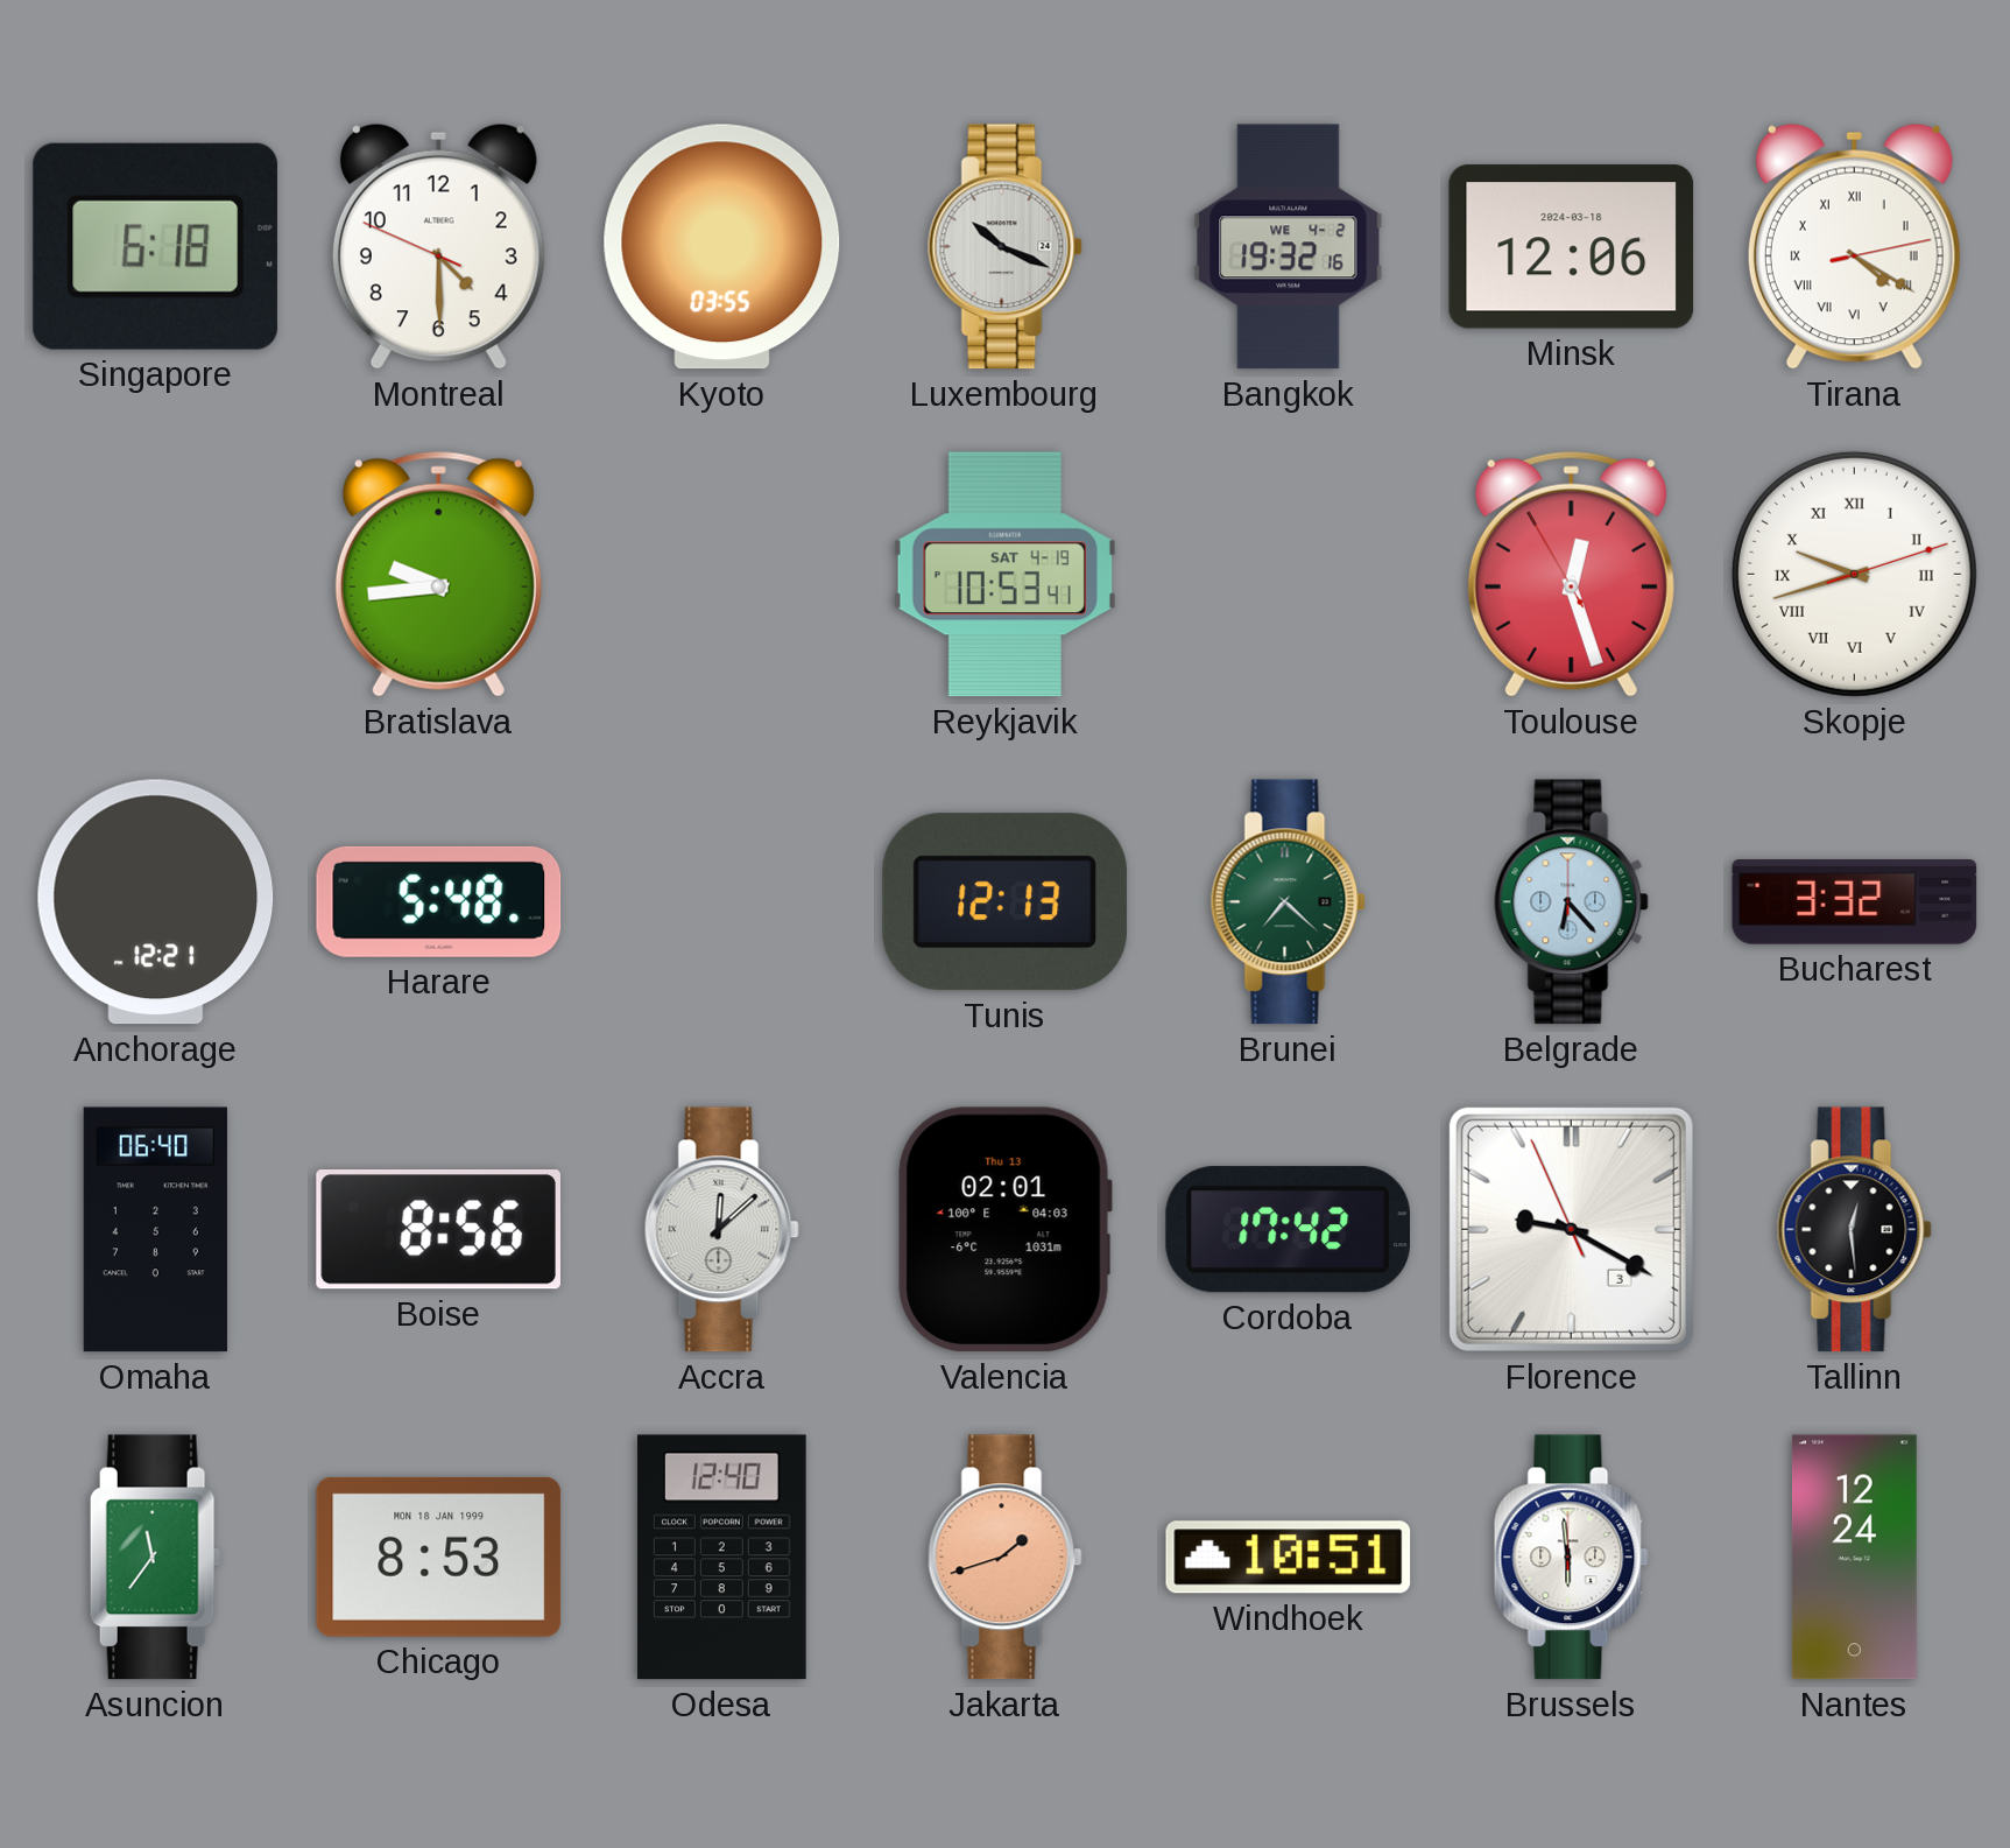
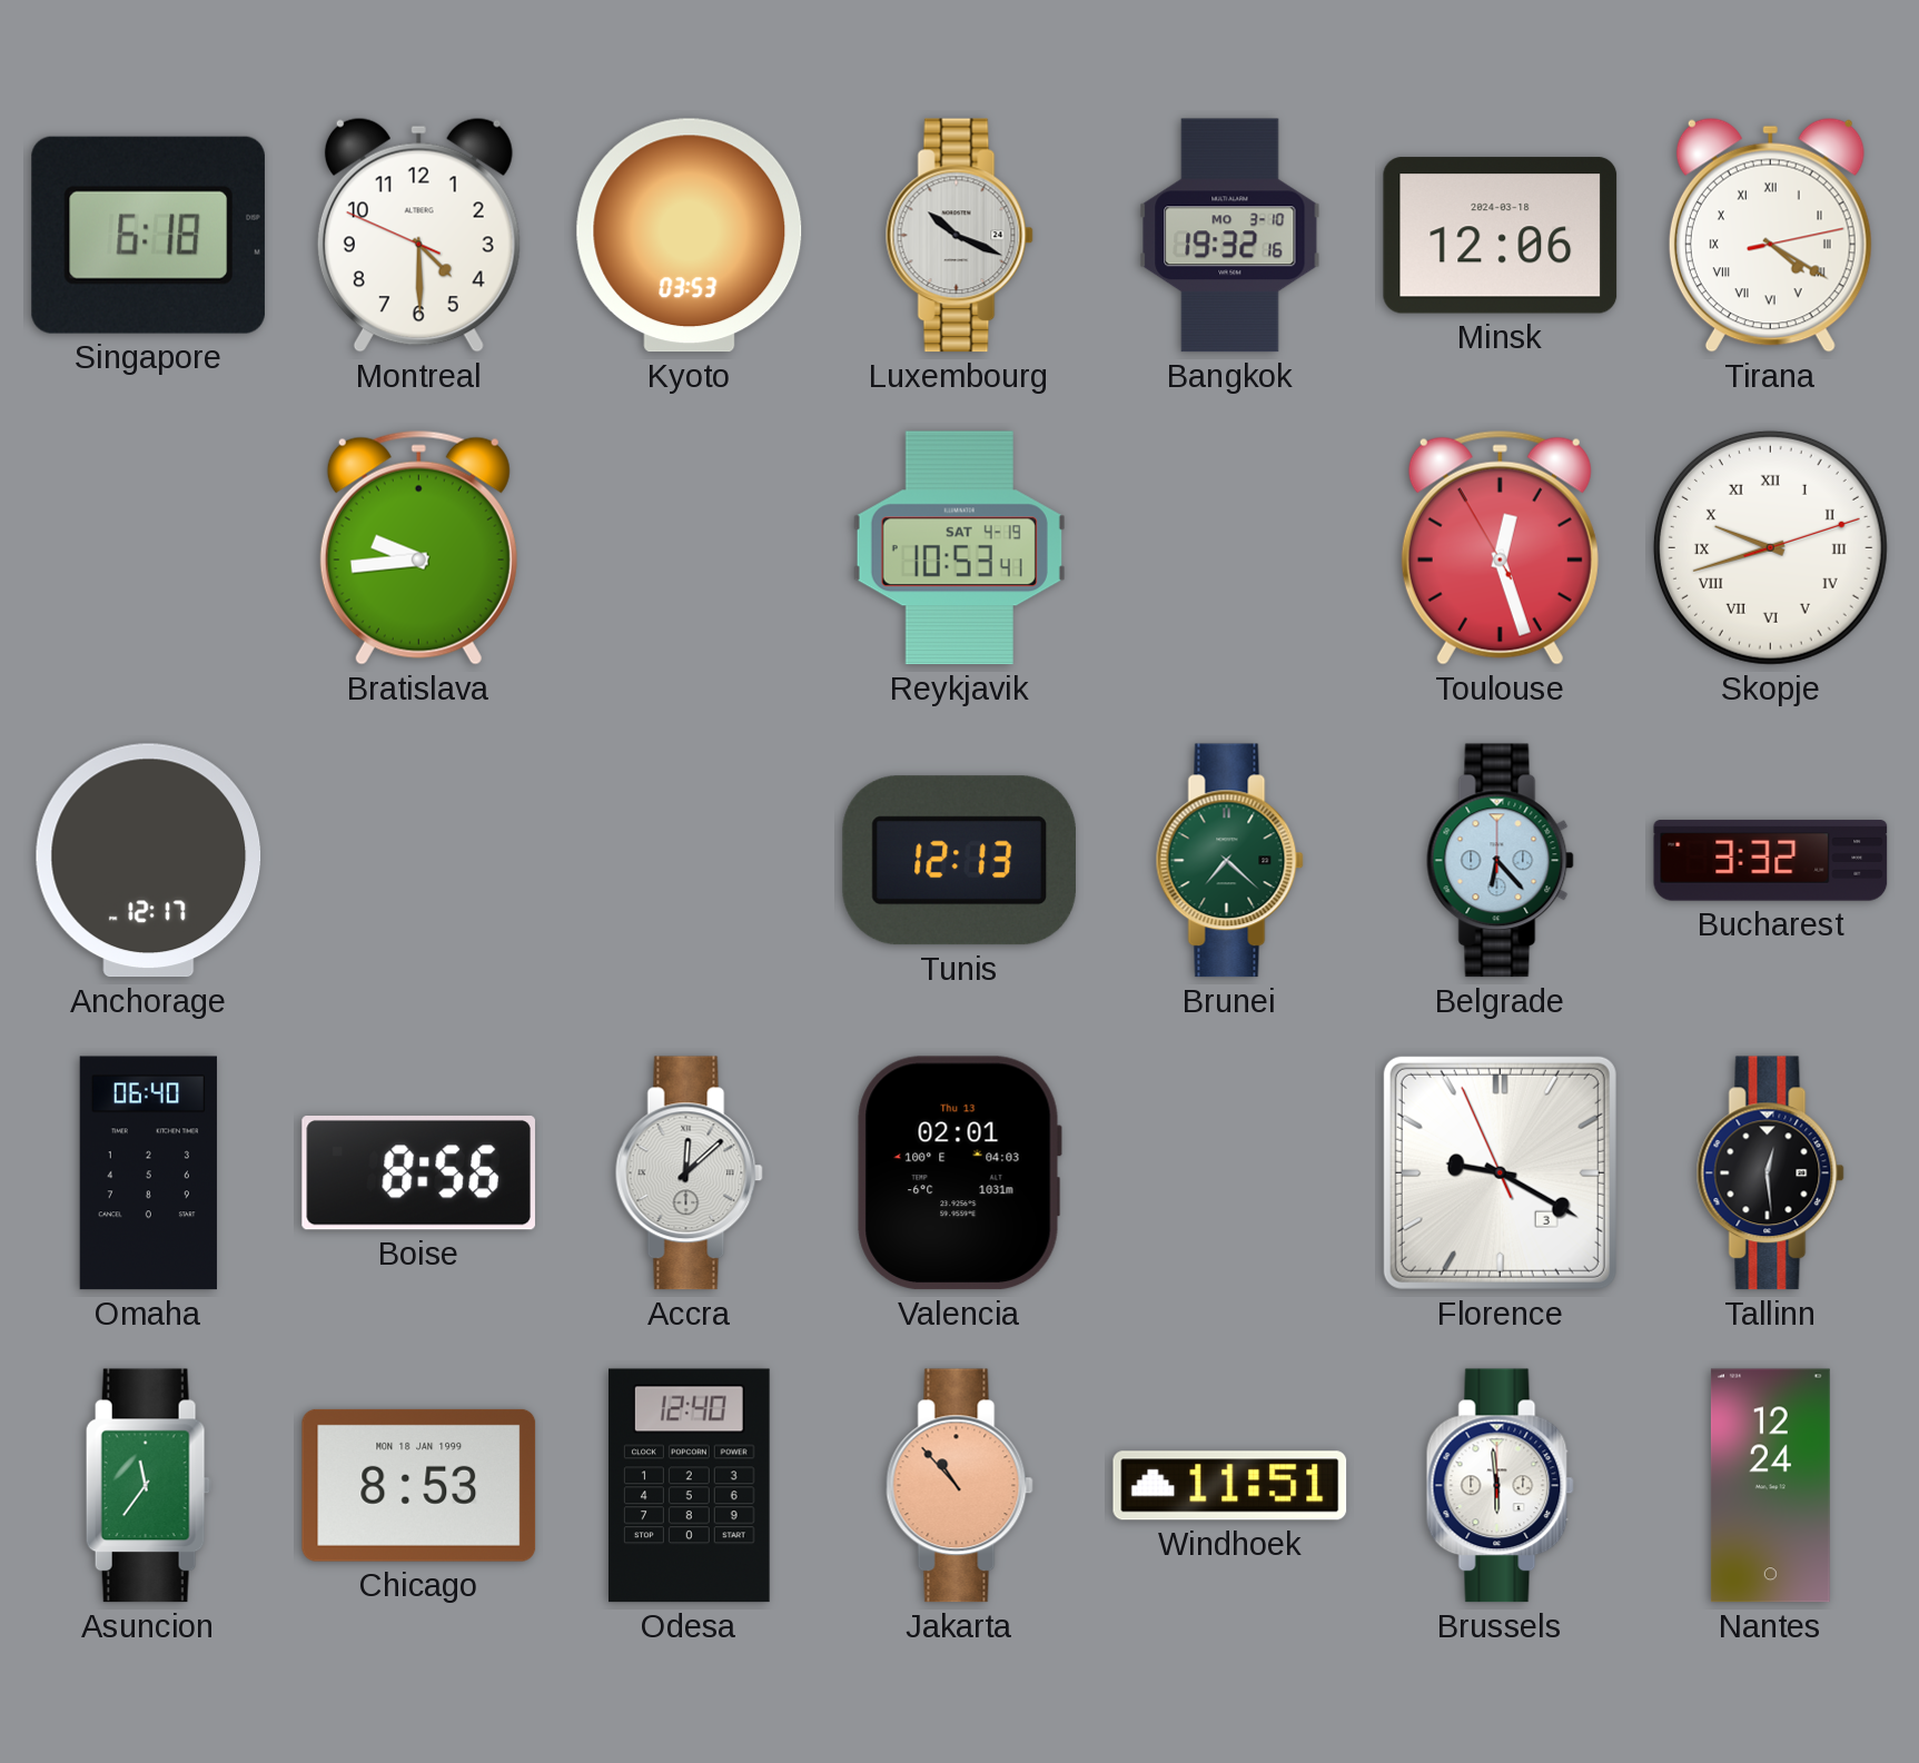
Kyoto: 03:55 -> 03:53
Bangkok date: WE 4-2 -> MO 3-10
Anchorage: 12:21 -> 12:17
Harare: 5:48 -> none
Cordoba: 17:42 -> none
Jakarta: 1:42 -> 10:53
Windhoek: 10:51 -> 11:51
